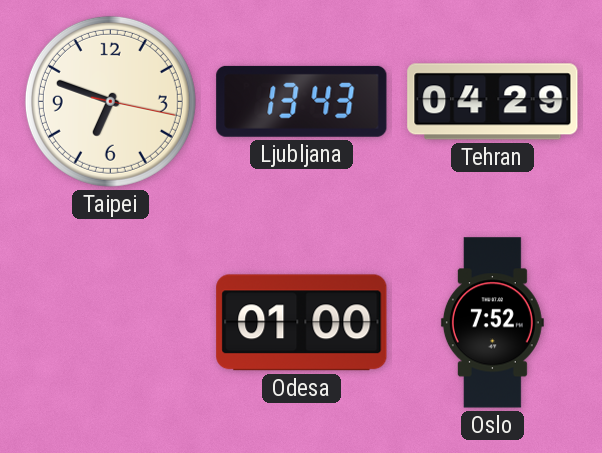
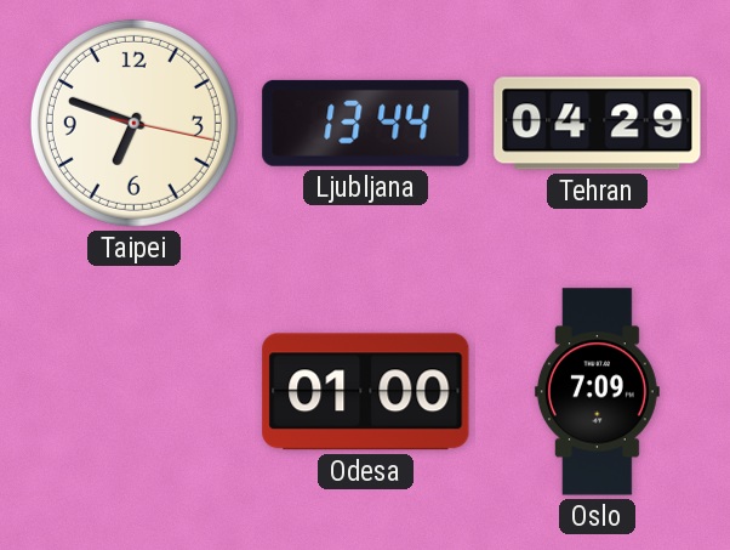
Ljubljana: 13:43 -> 13:44
Oslo: 7:52 -> 7:09
